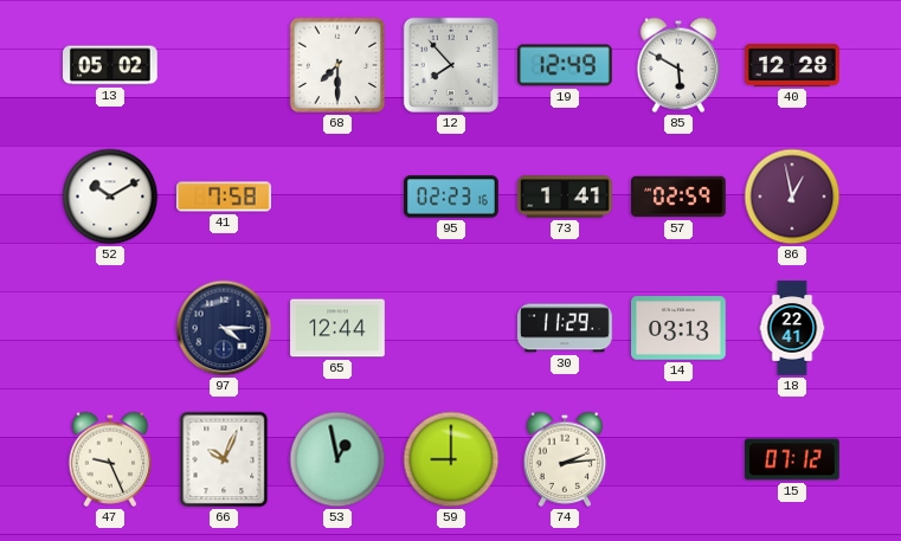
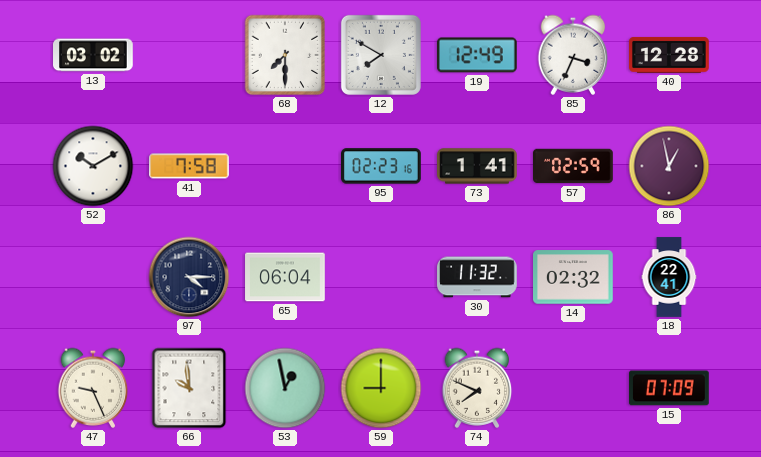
13: 05:02 -> 03:02
12: 7:53 -> 7:50
85: 5:50 -> 3:34
65: 12:44 -> 06:04
30: 11:29 -> 11:32
14: 03:13 -> 02:32
66: 10:04 -> 9:59
74: 2:14 -> 7:49
15: 07:12 -> 07:09
